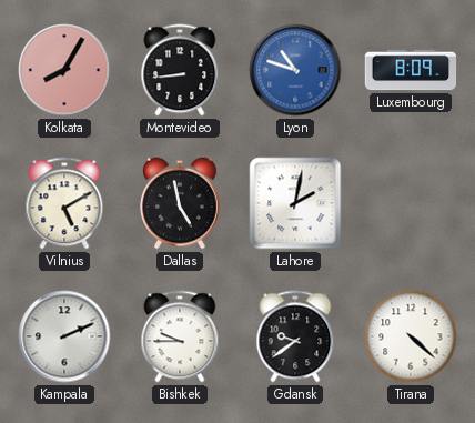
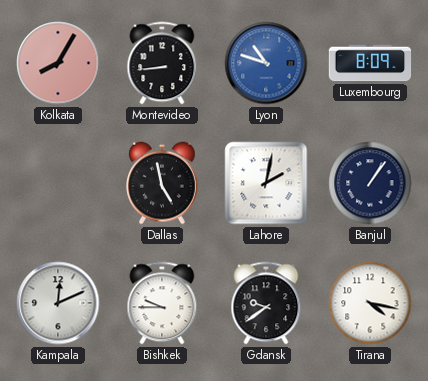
Vilnius: 5:10 -> none
Banjul: none -> 1:06
Kampala: 2:11 -> 12:11
Tirana: 4:22 -> 4:17
